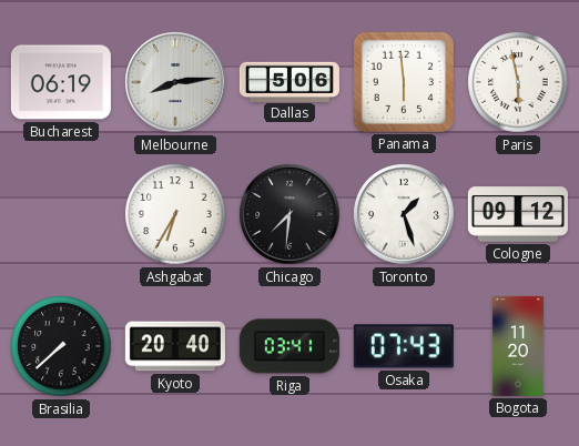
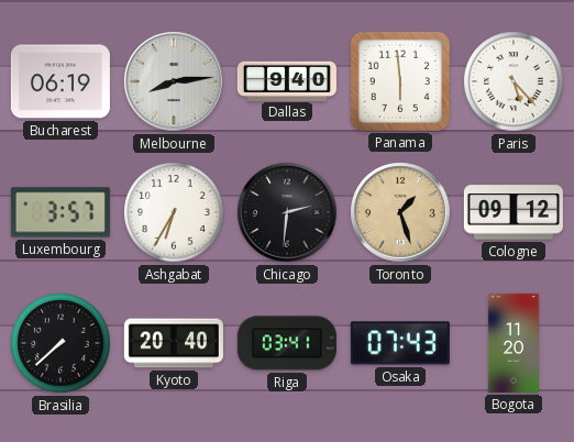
Dallas: 5:06 -> 9:40
Paris: 5:58 -> 5:23
Luxembourg: none -> 3:57
Chicago: 7:31 -> 2:31
Toronto dial: white -> champagne
